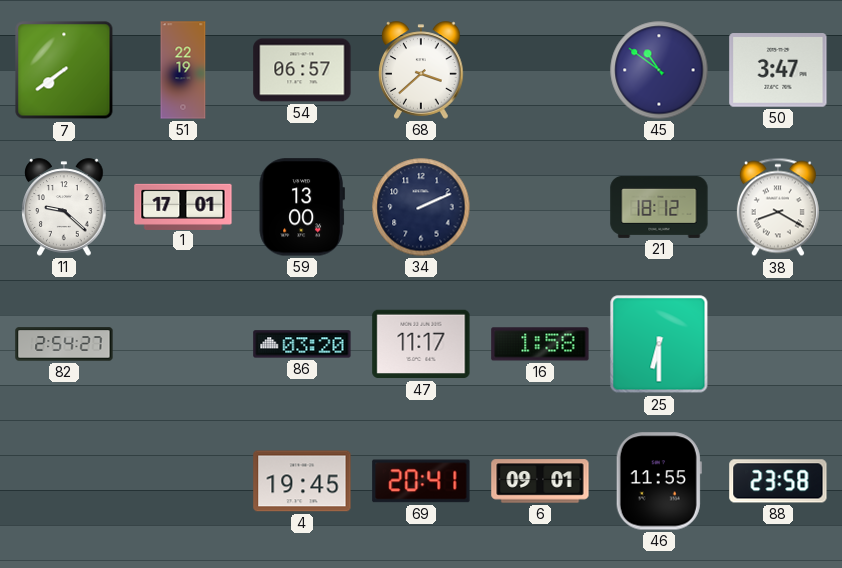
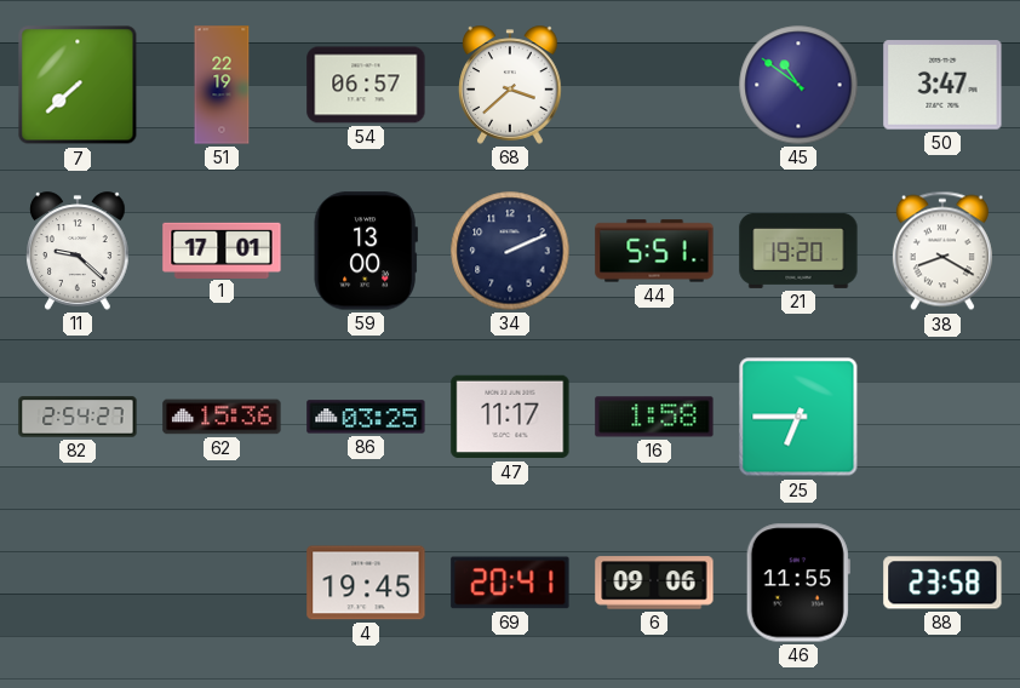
7: 7:39 -> 7:38
44: none -> 5:51
21: 18:12 -> 19:20
62: none -> 15:36
86: 03:20 -> 03:25
25: 6:30 -> 6:45
6: 09:01 -> 09:06
